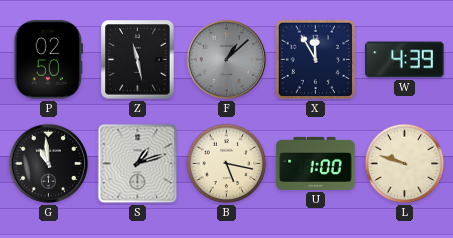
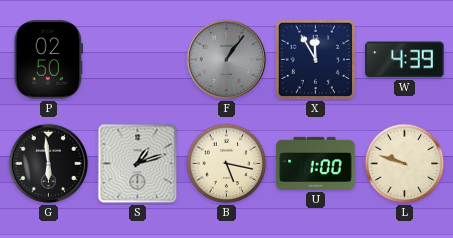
Z: 11:28 -> none
F: 1:08 -> 1:06
G: 10:59 -> 5:59
